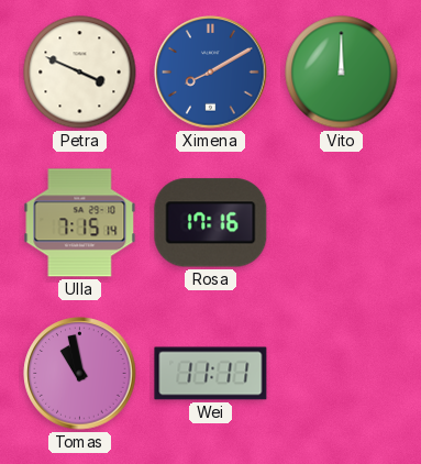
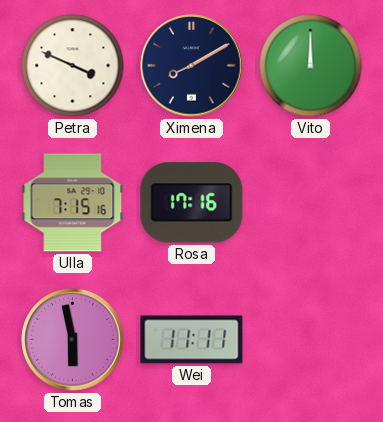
Ximena dial: blue -> navy
Ulla: 7:15:14 -> 7:15:16
Tomas: 10:58 -> 5:58
